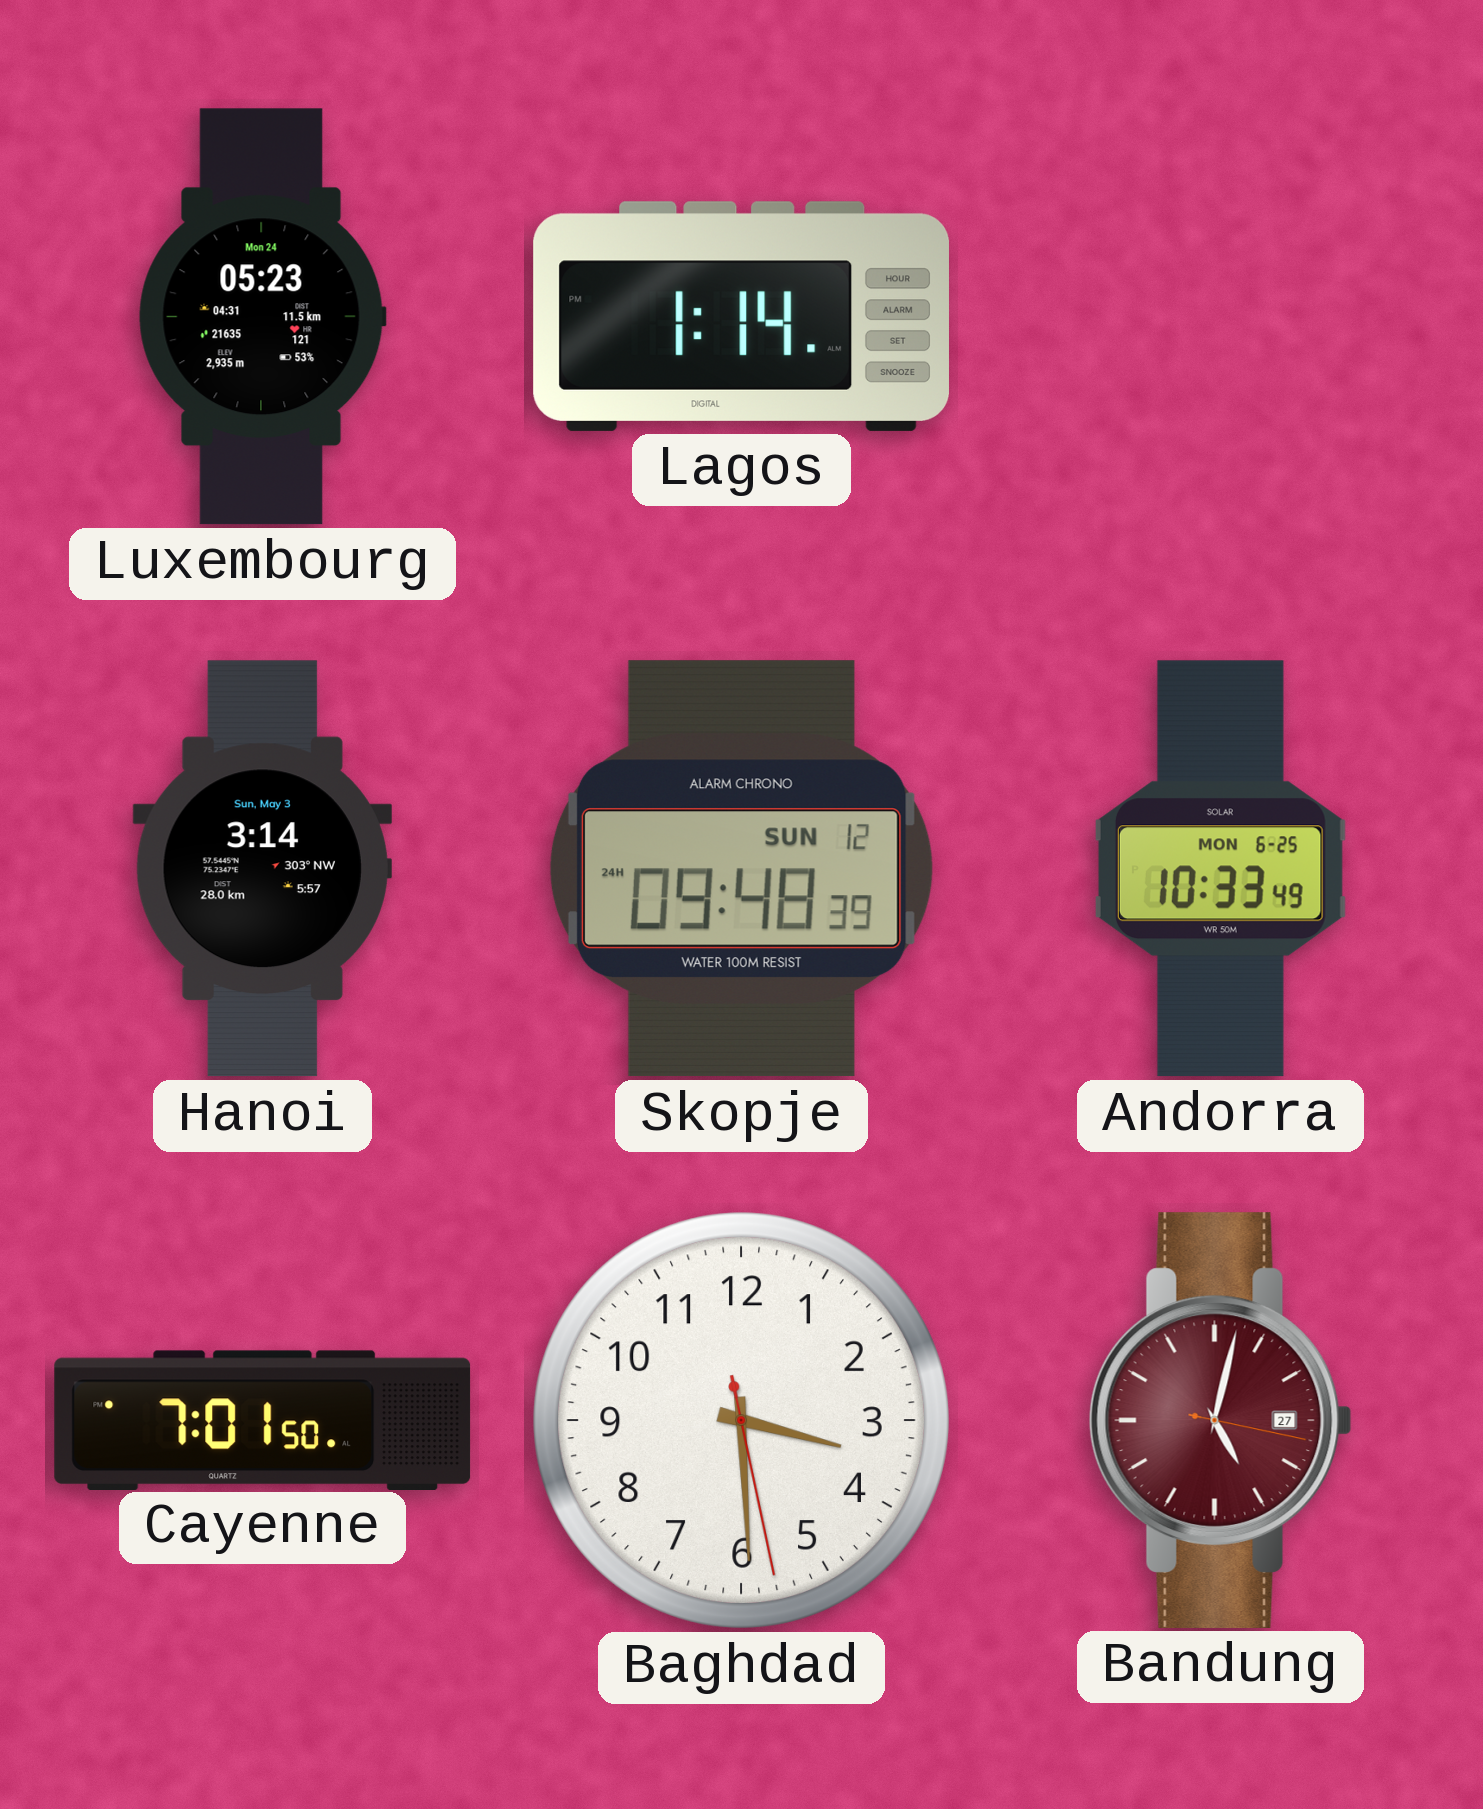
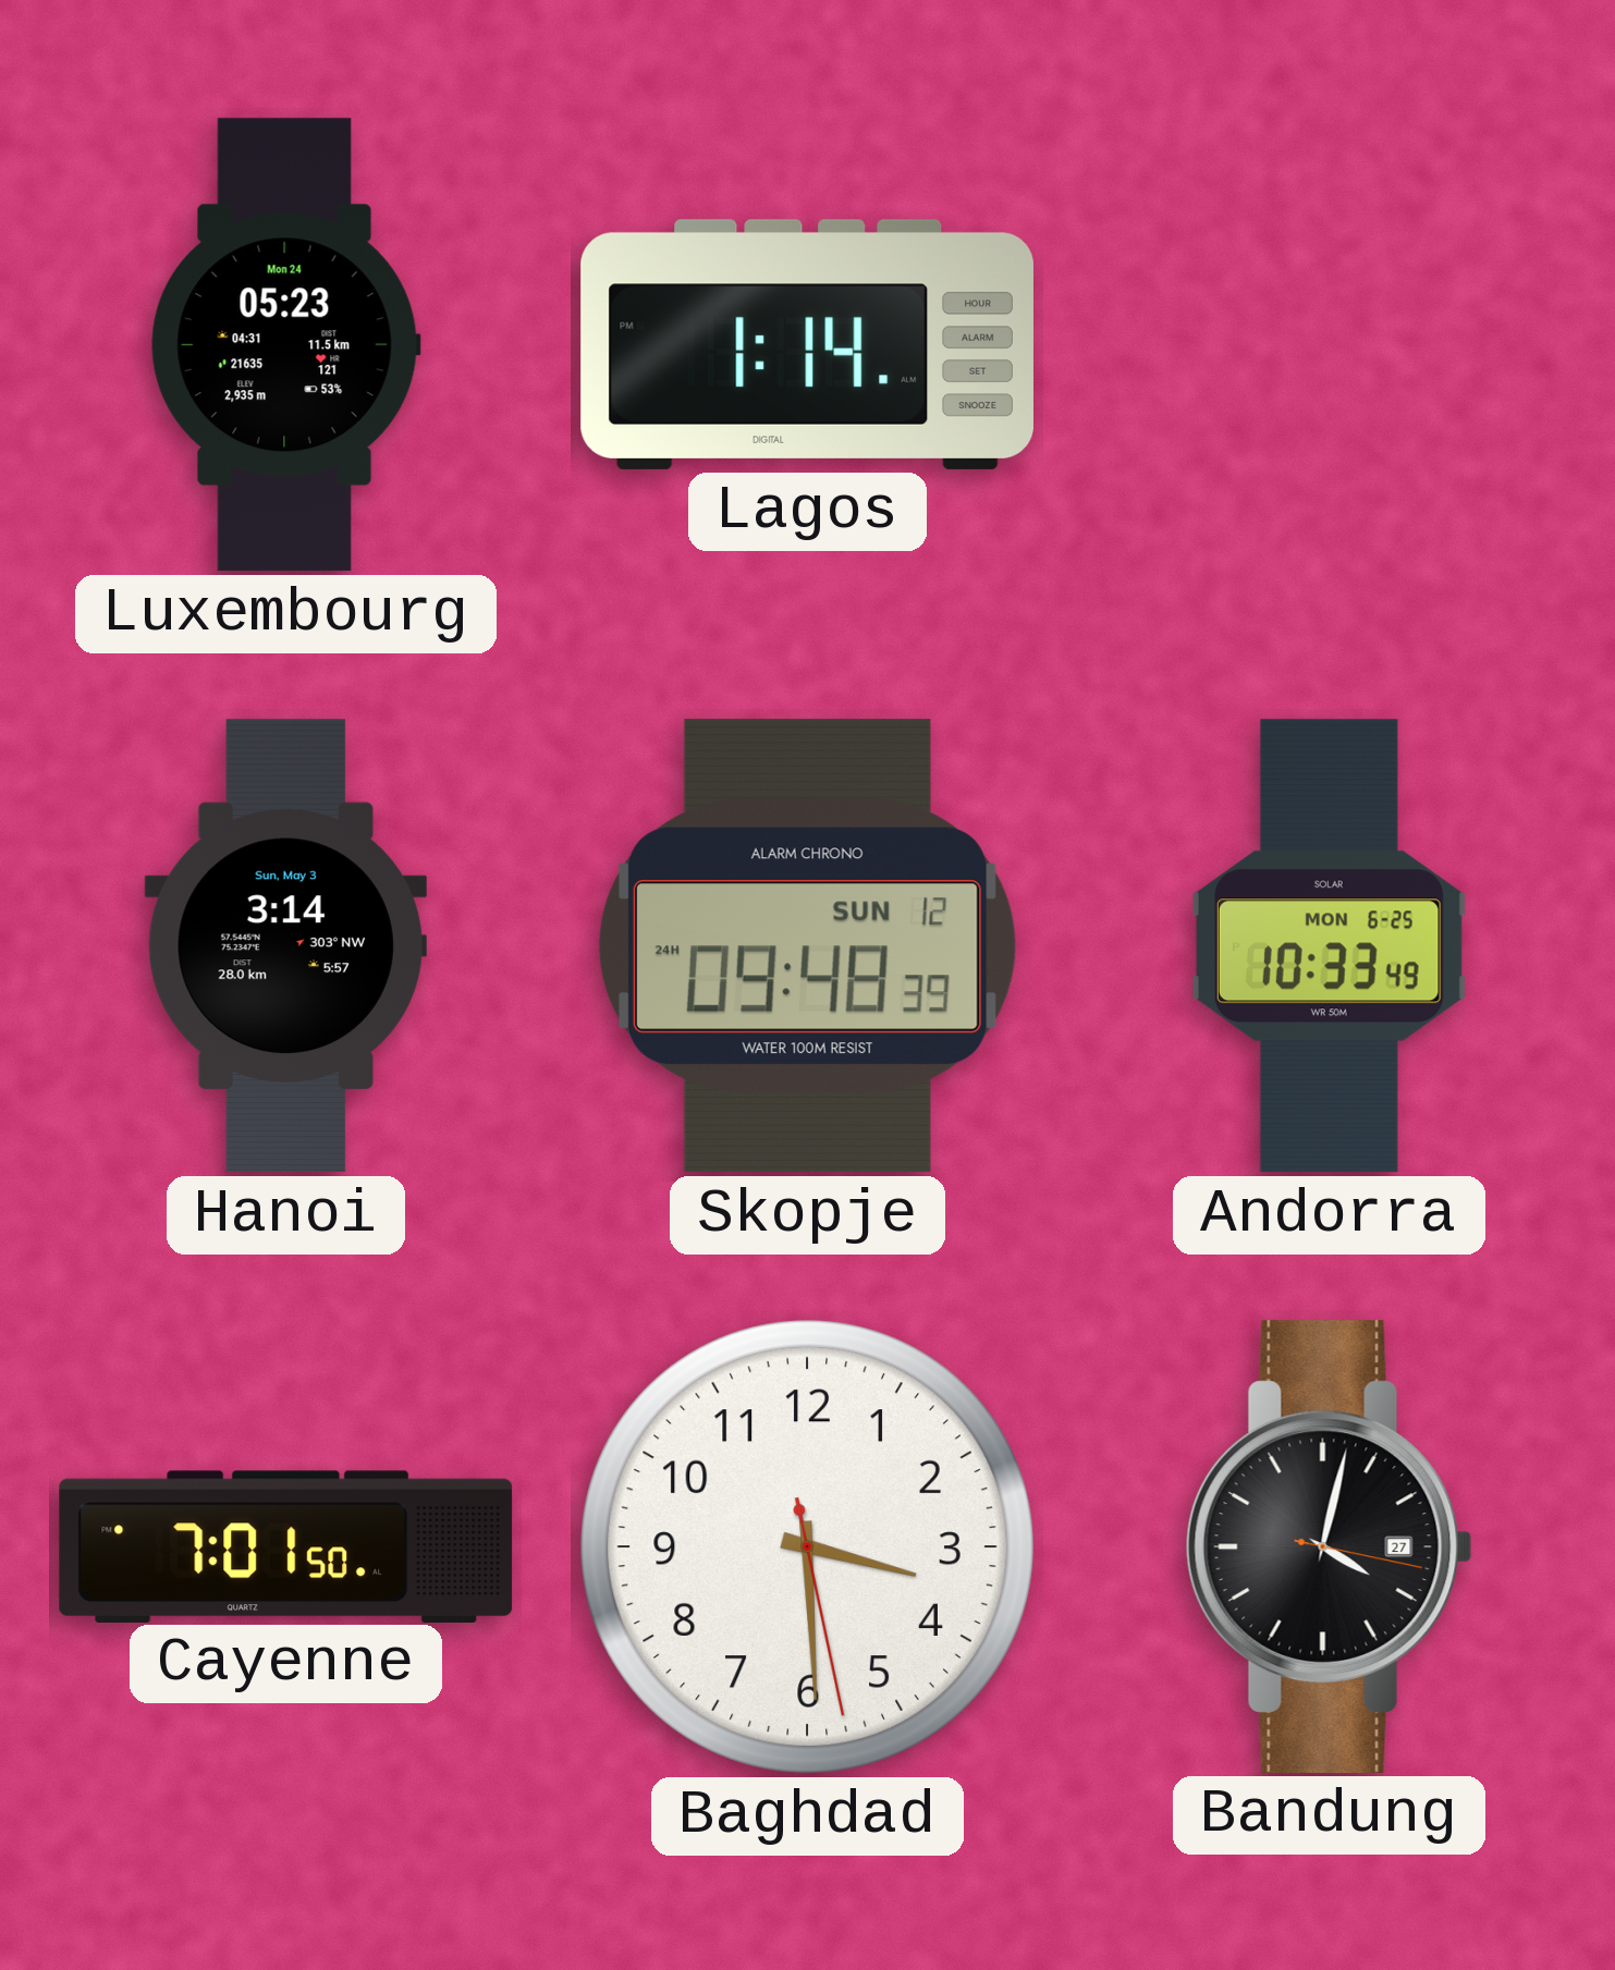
Bandung: 5:02 -> 4:02
Bandung dial: burgundy -> black
